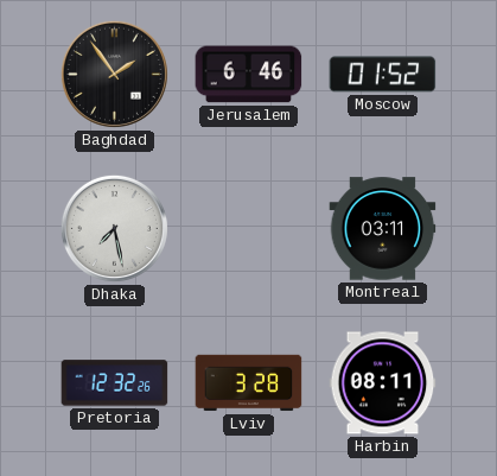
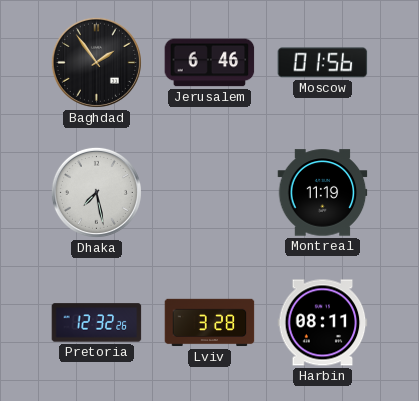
Moscow: 01:52 -> 01:56
Montreal: 03:11 -> 11:19
